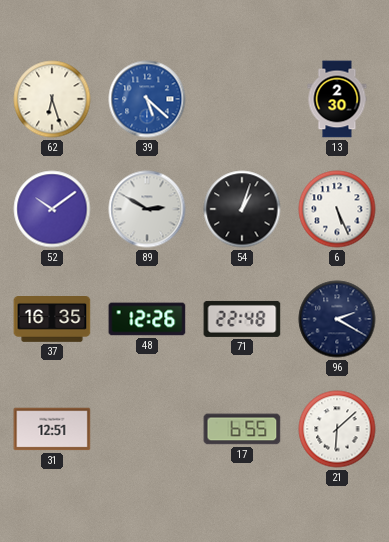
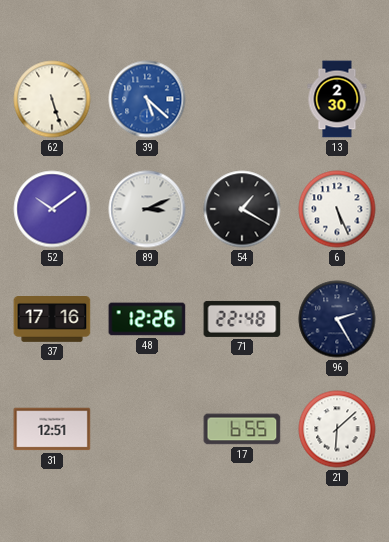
62: 6:27 -> 5:27
89: 2:50 -> 3:11
54: 1:03 -> 1:20
37: 16:35 -> 17:16
96: 2:20 -> 2:25
